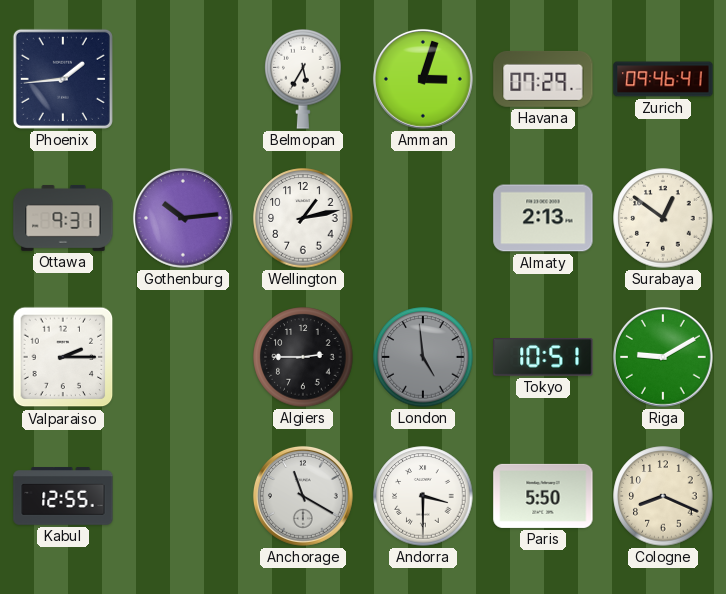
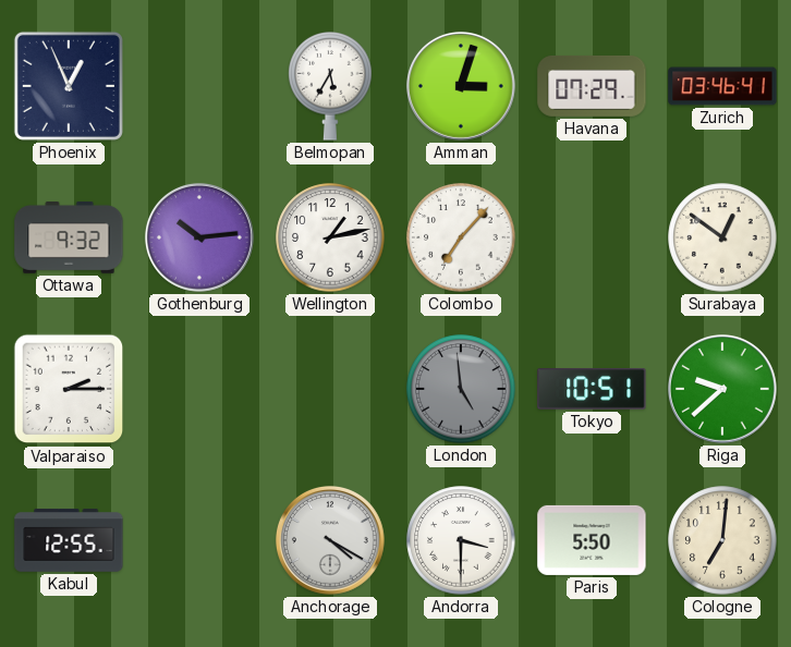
Phoenix: 1:44 -> 12:56
Zurich: 09:46 -> 03:46
Ottawa: 9:31 -> 9:32
Colombo: none -> 7:07
Almaty: 2:13 -> none
Algiers: 2:45 -> none
Riga: 9:10 -> 9:38
Anchorage: 11:20 -> 4:20
Cologne: 8:19 -> 7:01
